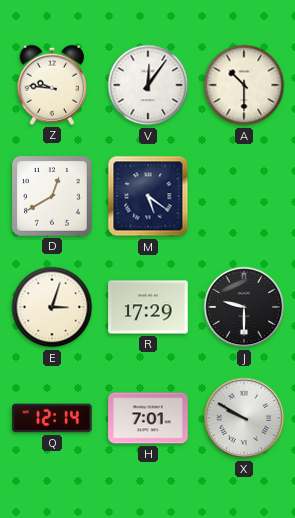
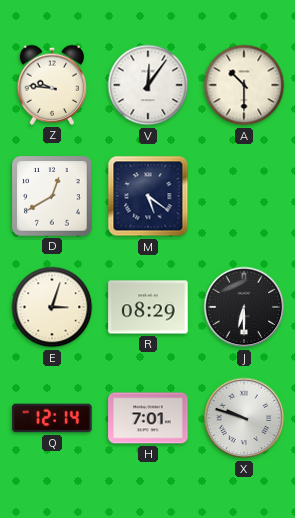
R: 17:29 -> 08:29
J: 9:30 -> 6:30
X: 9:50 -> 9:48
